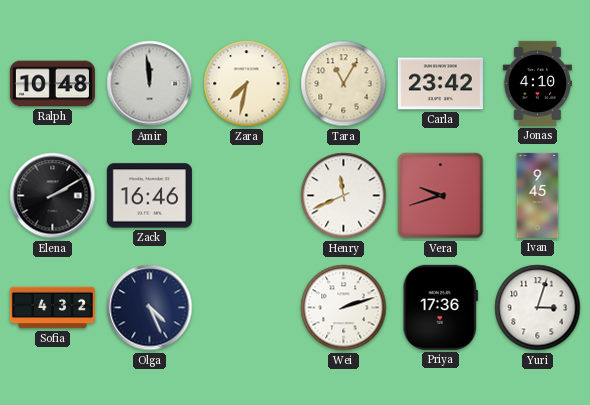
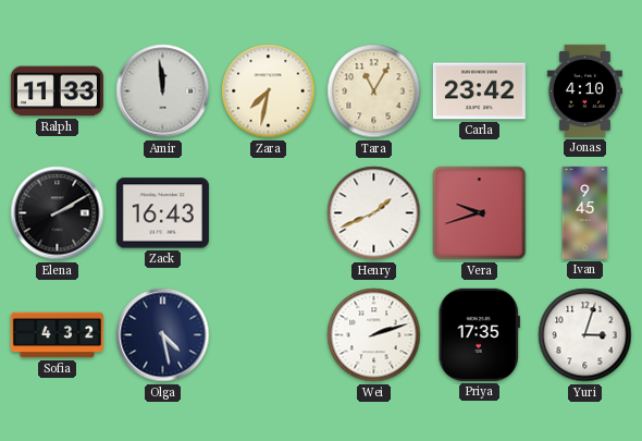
Ralph: 10:48 -> 11:33
Zack: 16:46 -> 16:43
Henry: 11:41 -> 1:41
Olga: 4:26 -> 4:28
Priya: 17:36 -> 17:35
